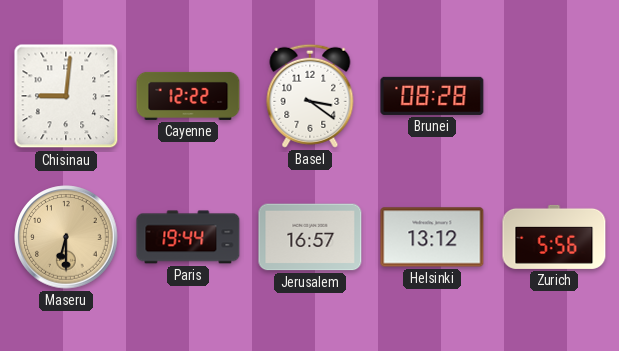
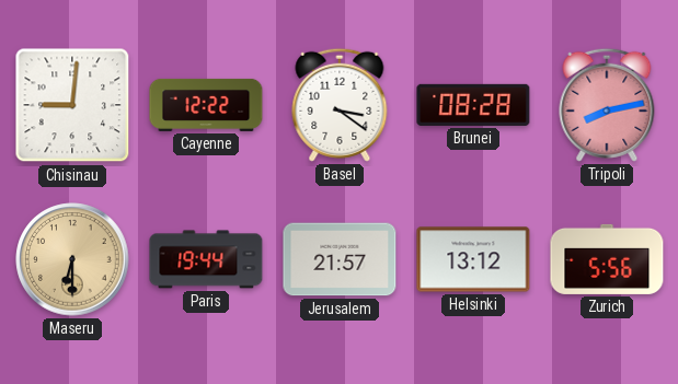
Tripoli: none -> 8:13
Jerusalem: 16:57 -> 21:57
